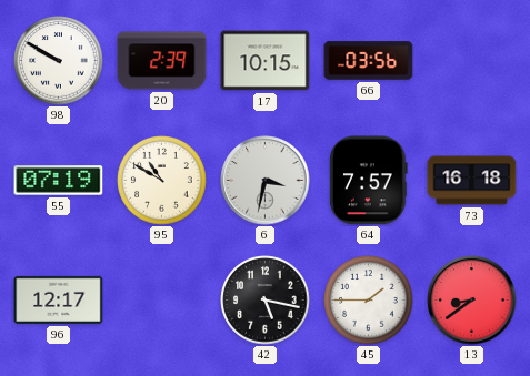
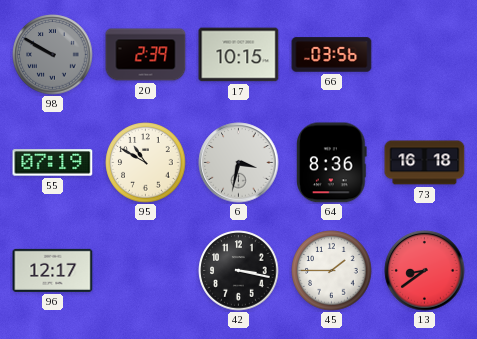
98 dial: white -> grey
64: 7:57 -> 8:36
42: 5:17 -> 3:17
